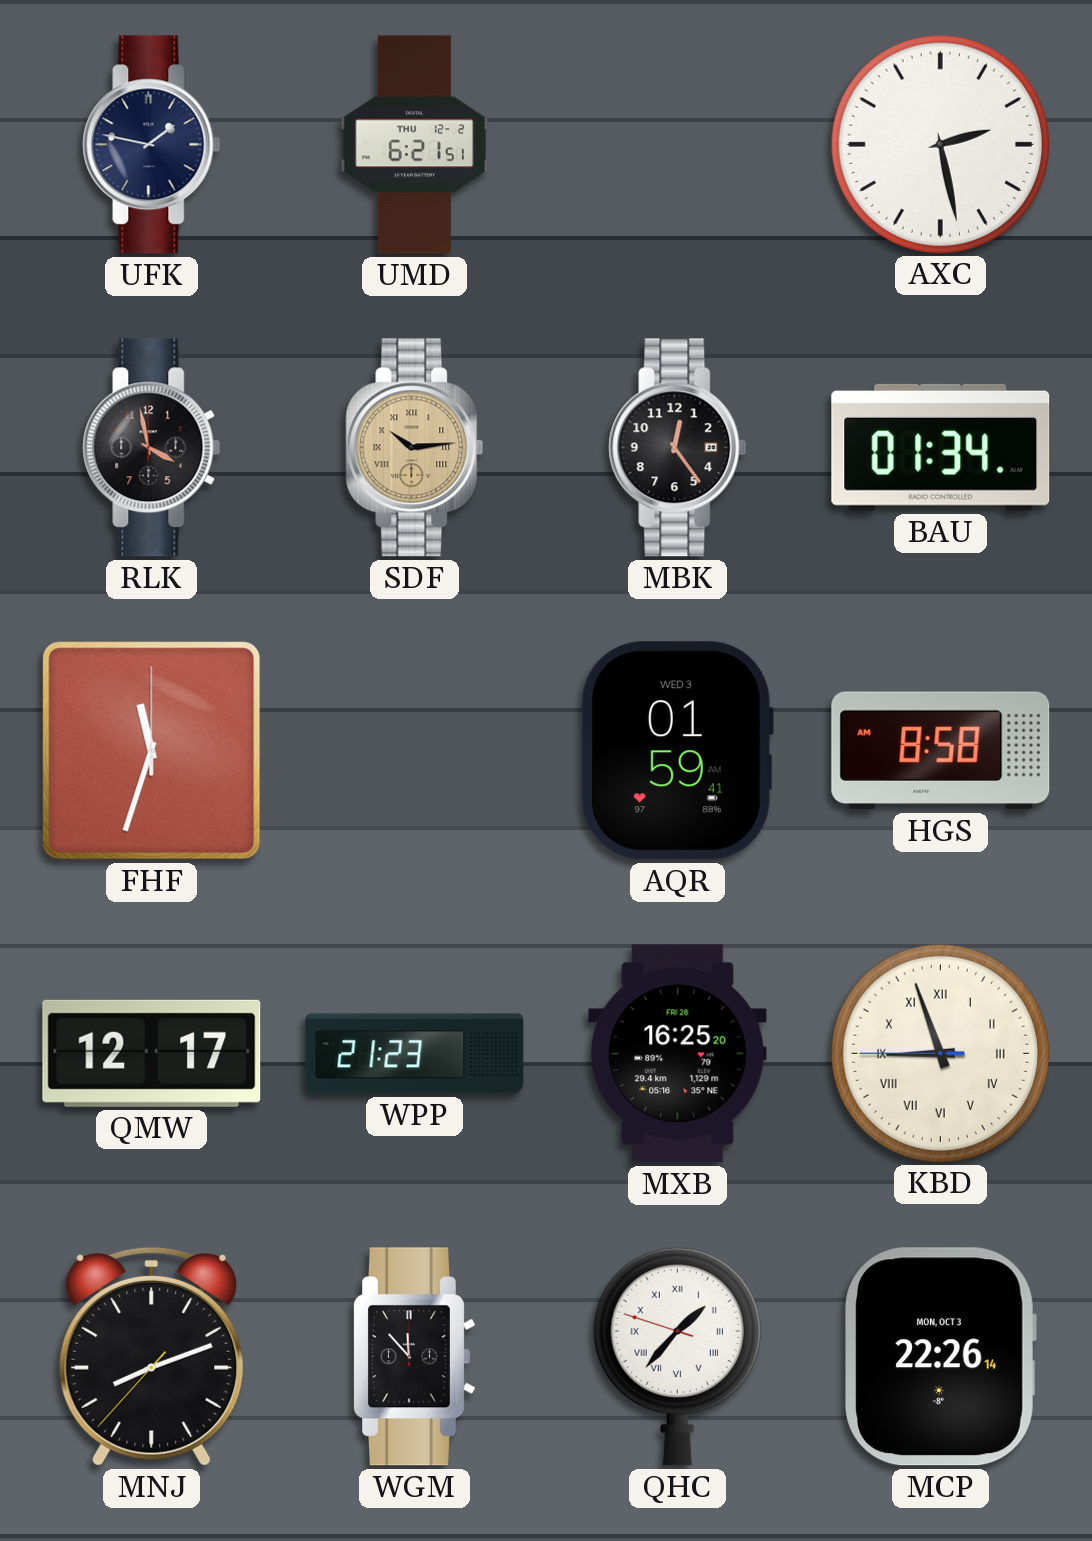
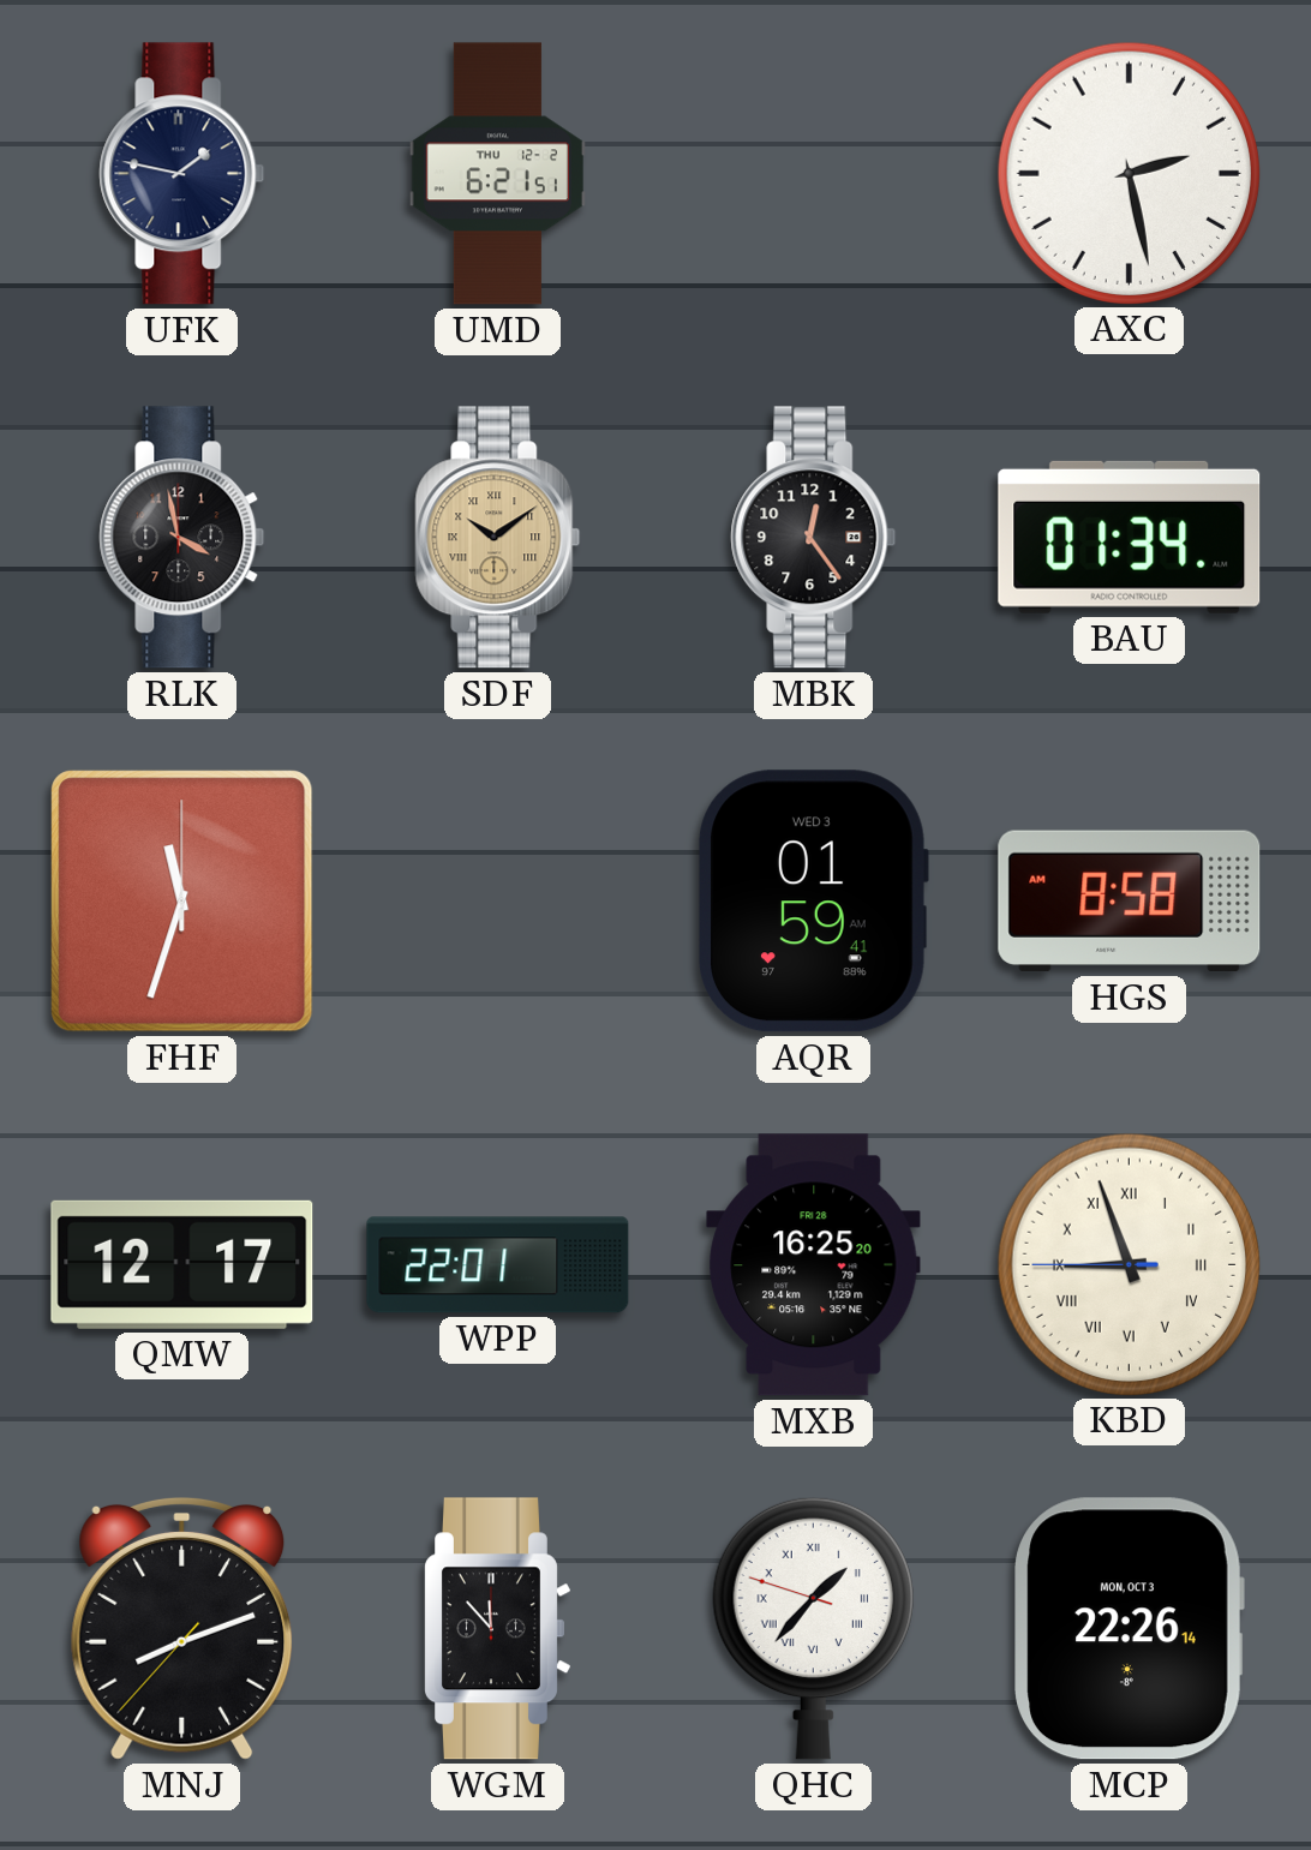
SDF: 10:14 -> 10:09
WPP: 21:23 -> 22:01
